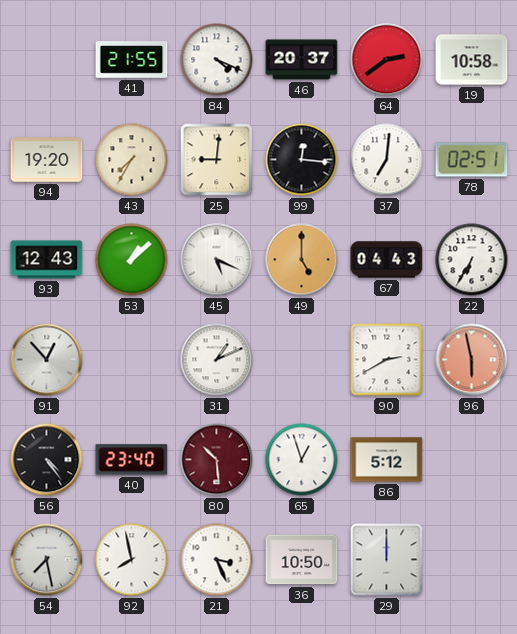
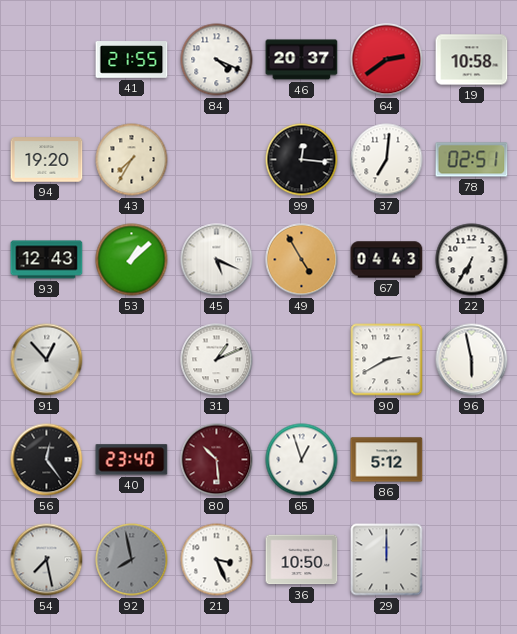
25: 9:01 -> none
49: 5:00 -> 4:55
96 dial: salmon -> white
56: 4:24 -> 12:24
92 dial: white -> grey
